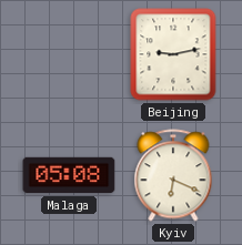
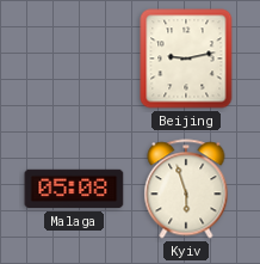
Kyiv: 6:19 -> 5:57
